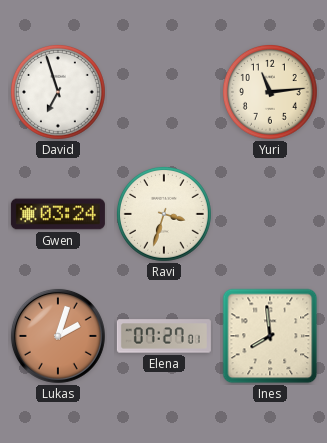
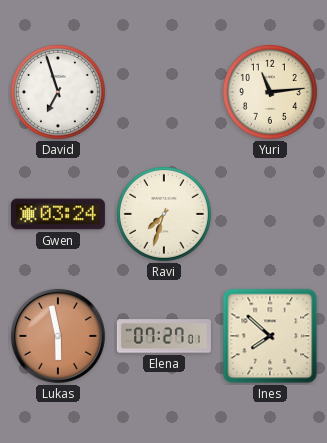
Ravi: 3:33 -> 7:33
Lukas: 2:03 -> 5:58
Ines: 7:59 -> 7:52
